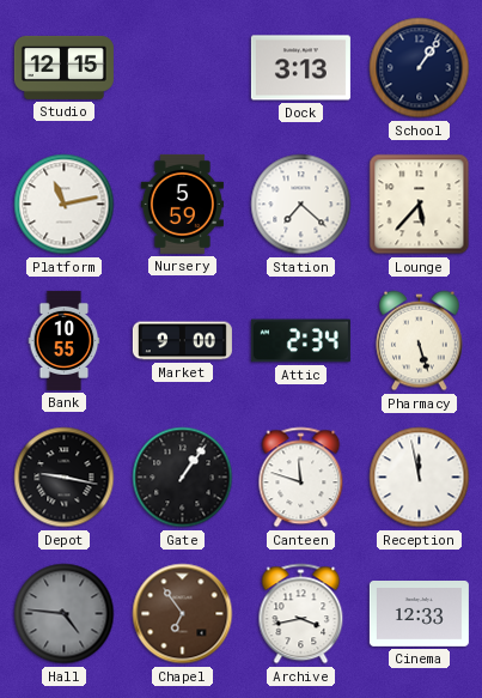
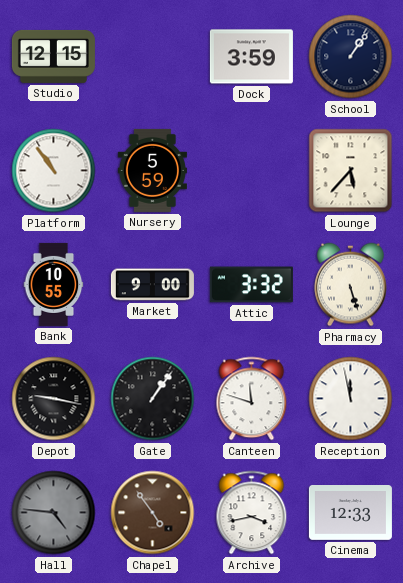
Dock: 3:13 -> 3:59
Platform: 11:13 -> 10:54
Station: 7:22 -> none
Attic: 2:34 -> 3:32
Chapel: 6:54 -> 4:54
